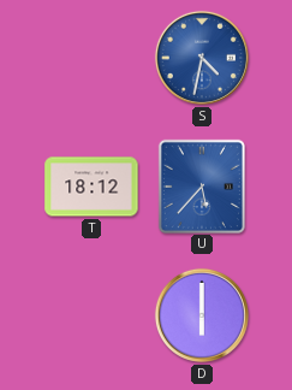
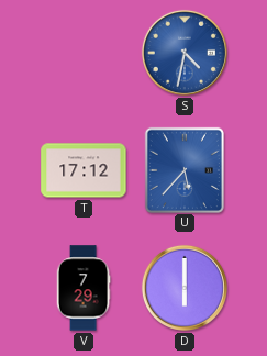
T: 18:12 -> 17:12
V: none -> 7:29
